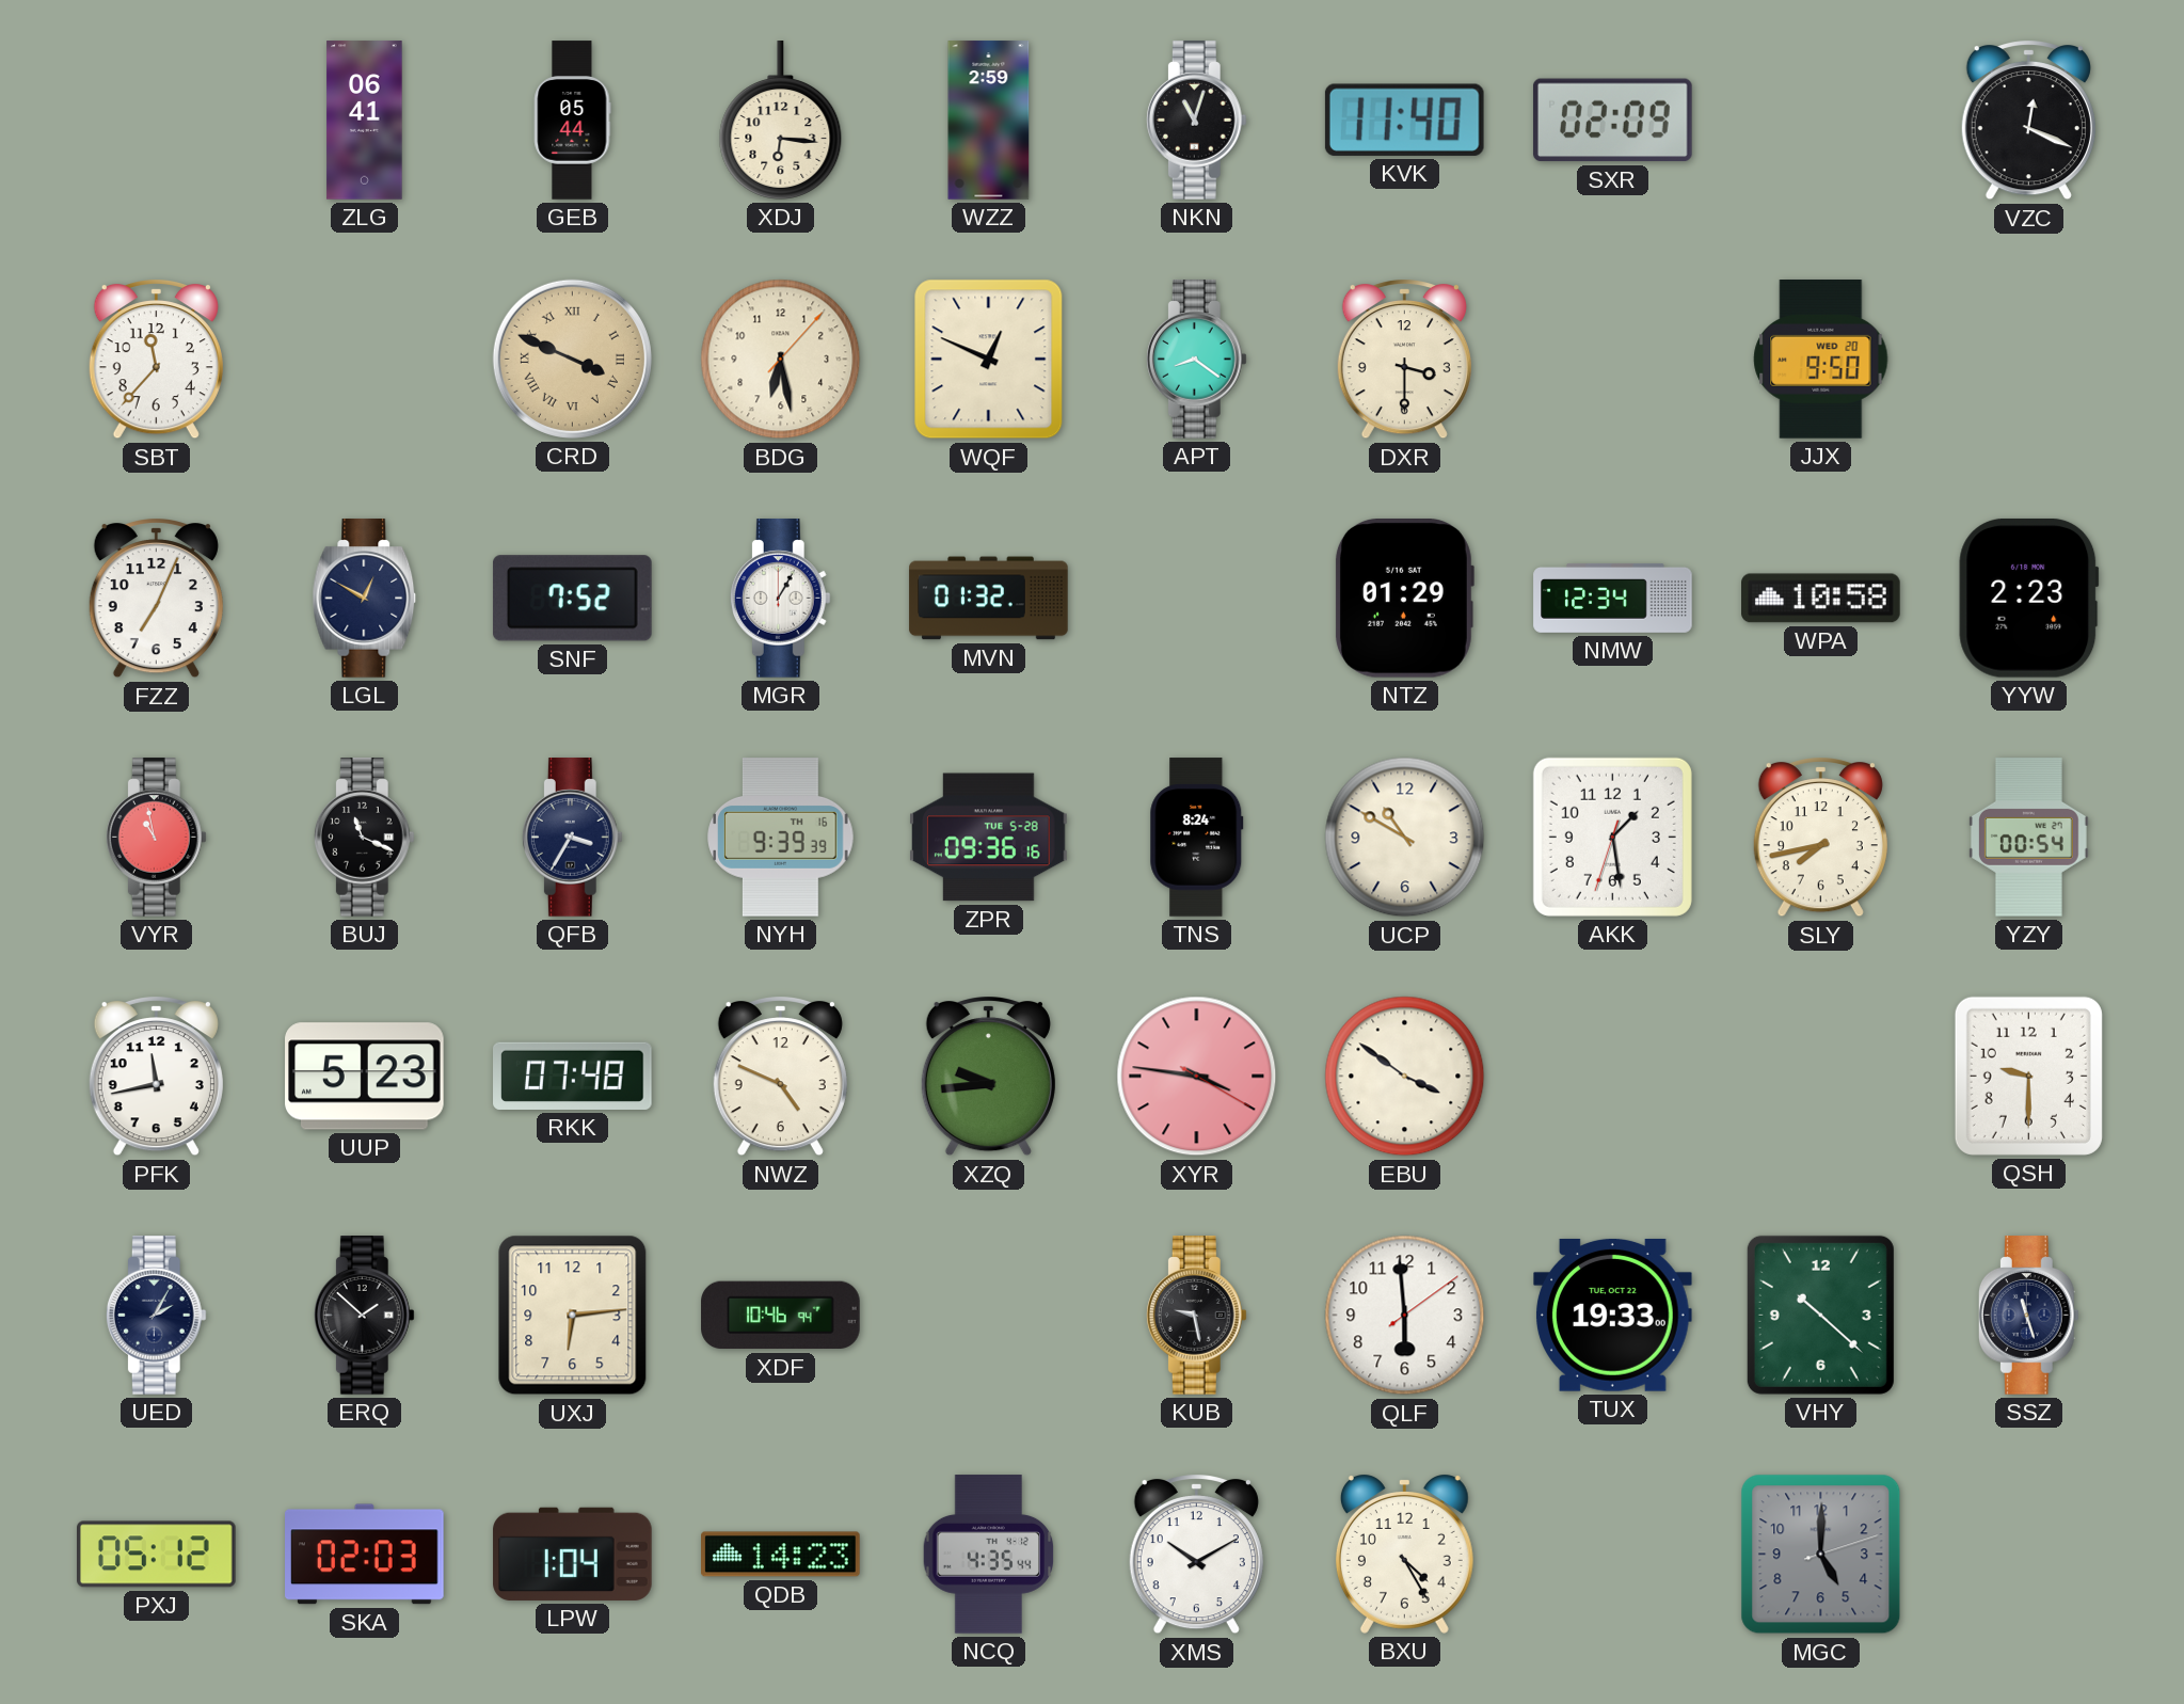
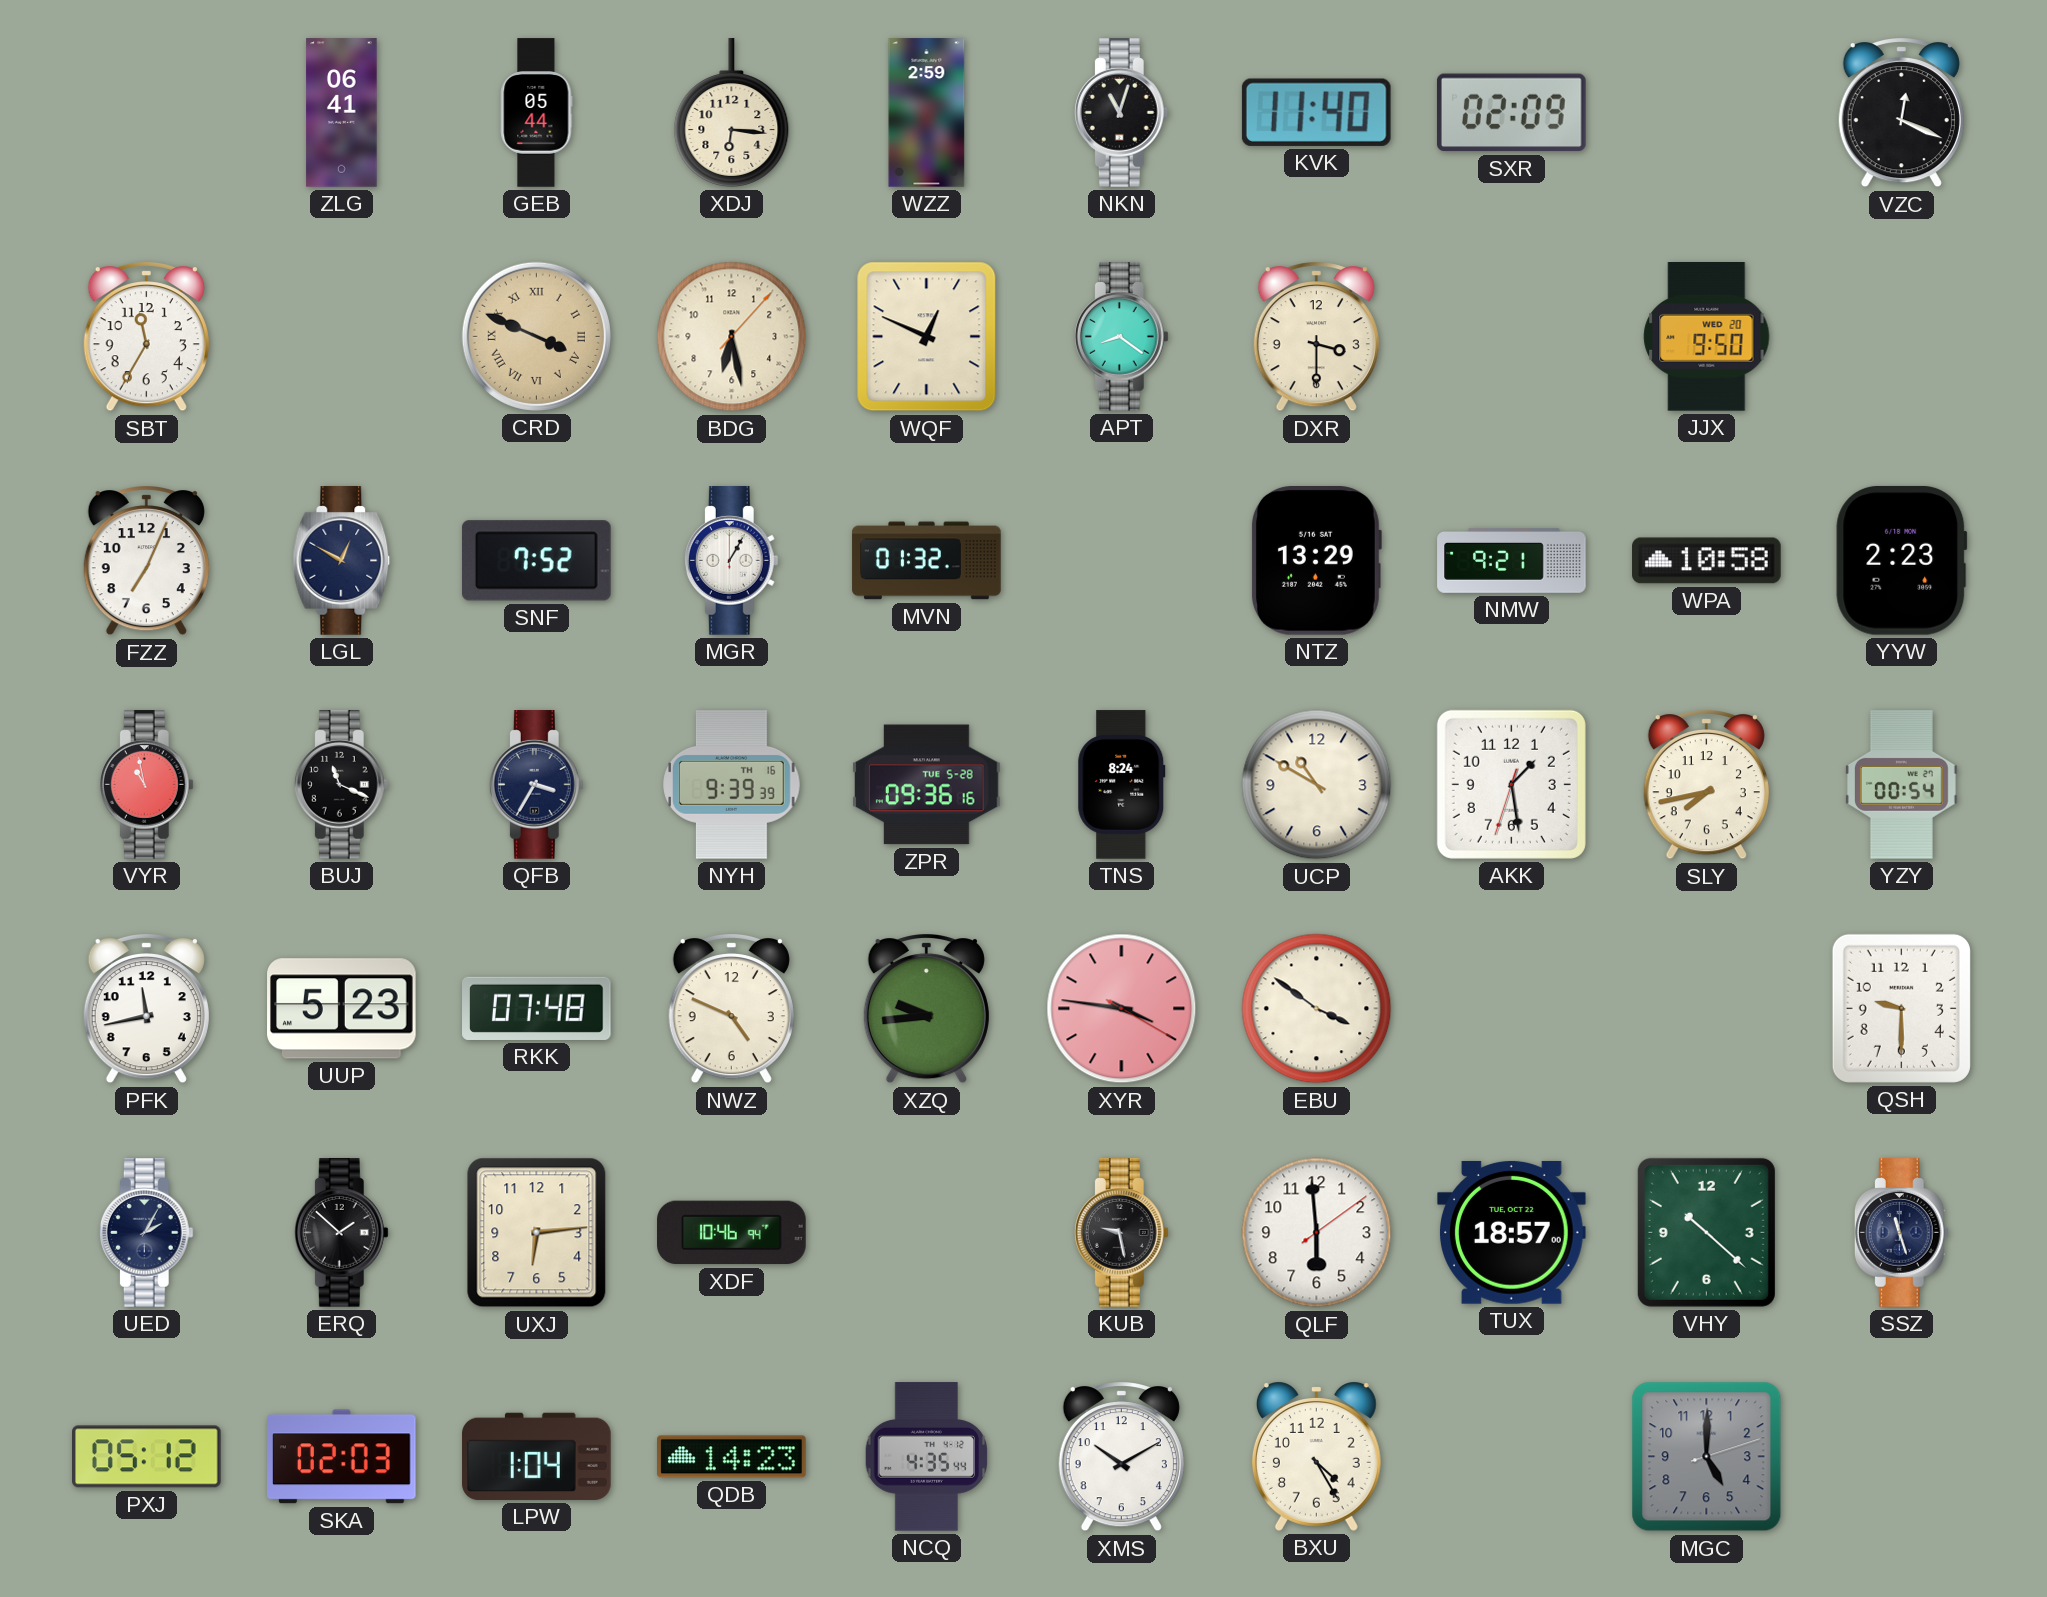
SBT: 11:37 -> 11:35
NTZ: 01:29 -> 13:29
NMW: 12:34 -> 9:21
TUX: 19:33 -> 18:57
